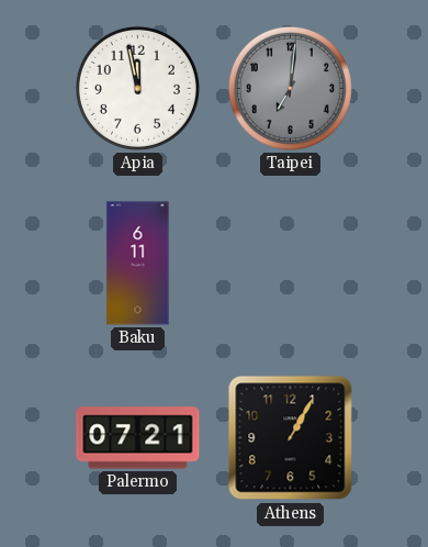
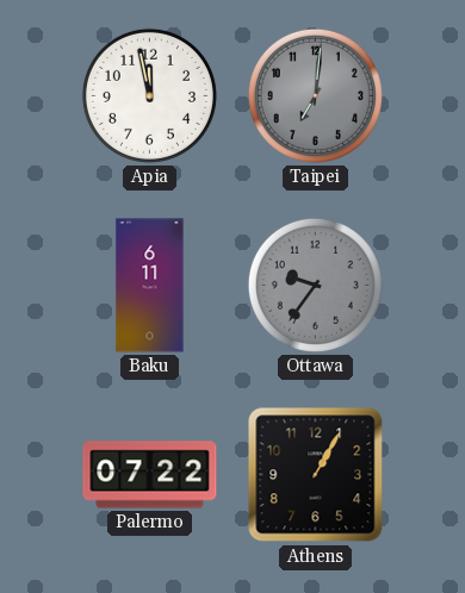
Ottawa: none -> 9:36
Palermo: 07:21 -> 07:22
